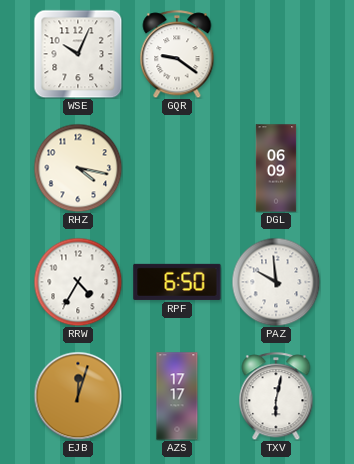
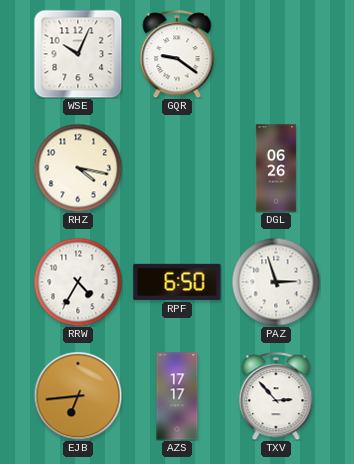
DGL: 06:09 -> 06:26
PAZ: 9:59 -> 2:57
EJB: 12:03 -> 6:44
TXV: 6:02 -> 2:53
